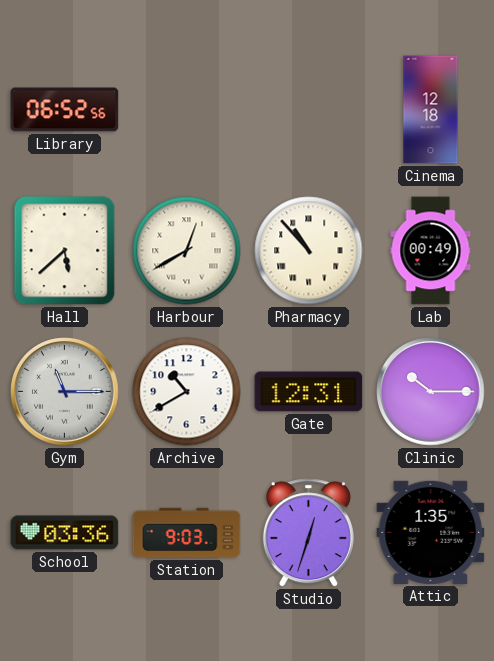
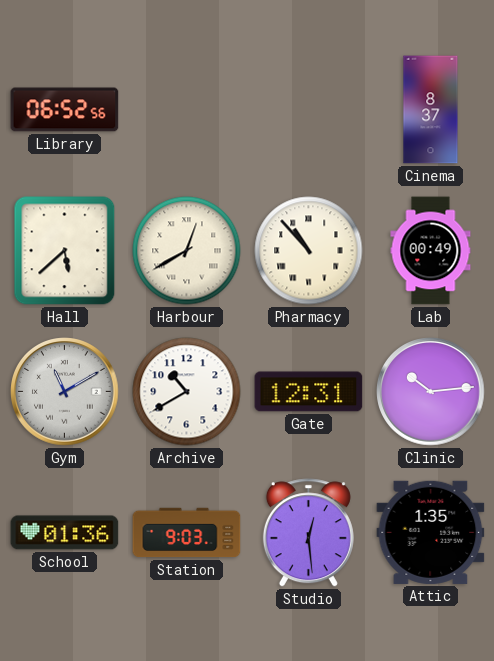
Cinema: 12:18 -> 8:37
Gym: 11:15 -> 11:10
Clinic: 10:15 -> 10:14
School: 03:36 -> 01:36
Studio: 12:33 -> 12:29
